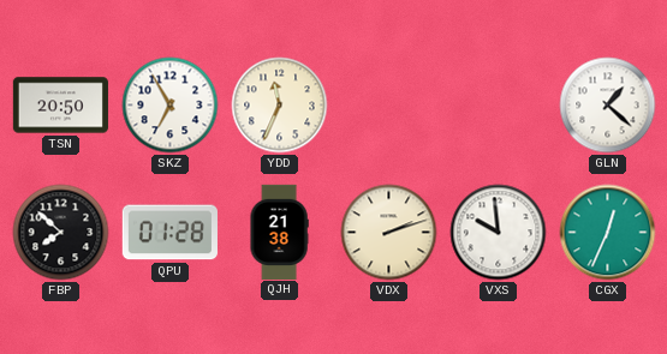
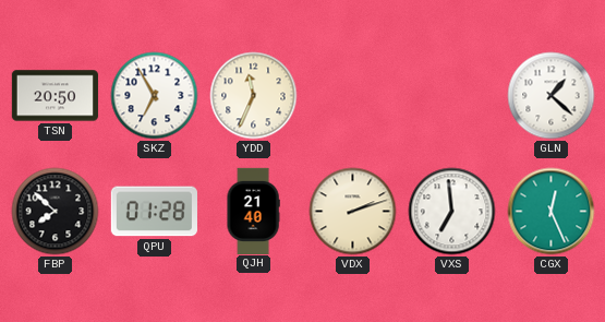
QJH: 21:38 -> 21:40
VXS: 9:59 -> 6:59
CGX: 12:34 -> 12:26
